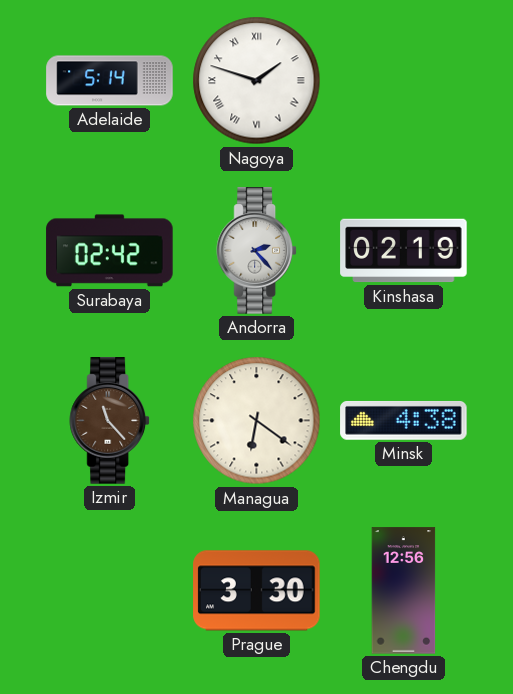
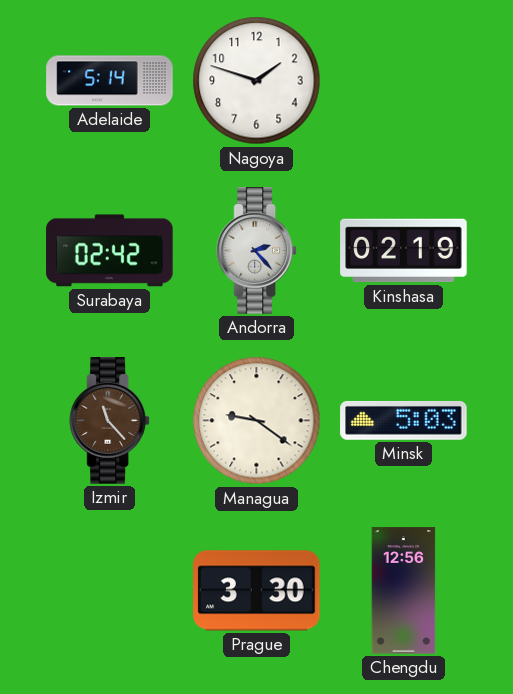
Nagoya numerals: Roman -> Arabic
Managua: 6:21 -> 9:21
Minsk: 4:38 -> 5:03
